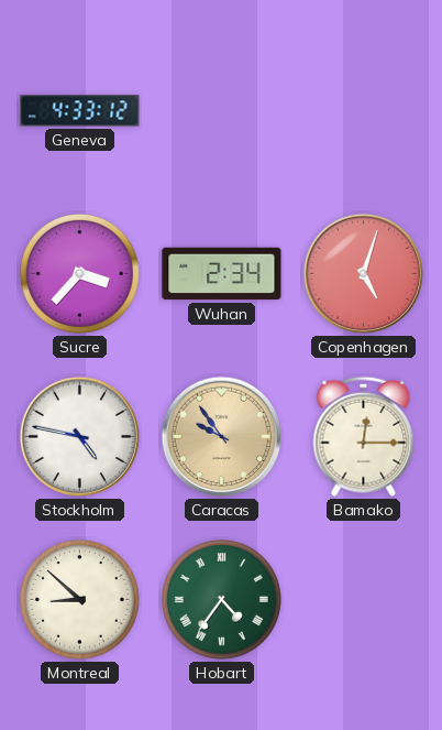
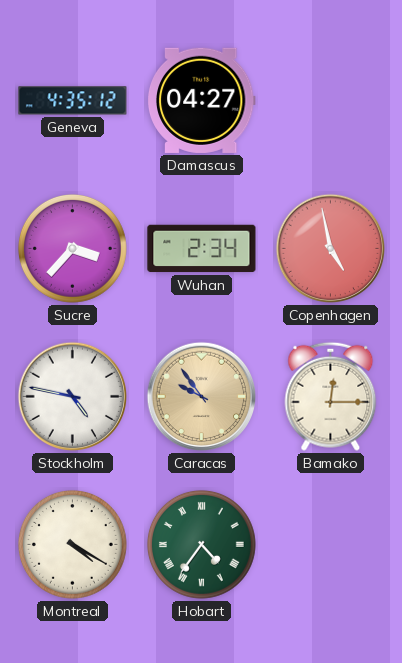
Geneva: 4:33 -> 4:35
Damascus: none -> 04:27
Copenhagen: 5:03 -> 4:58
Montreal: 8:52 -> 4:20
